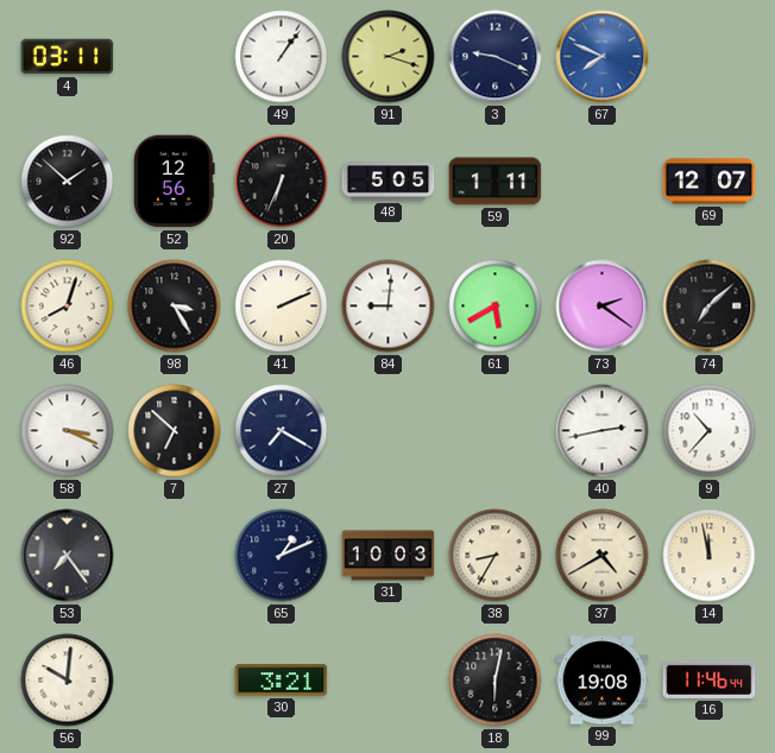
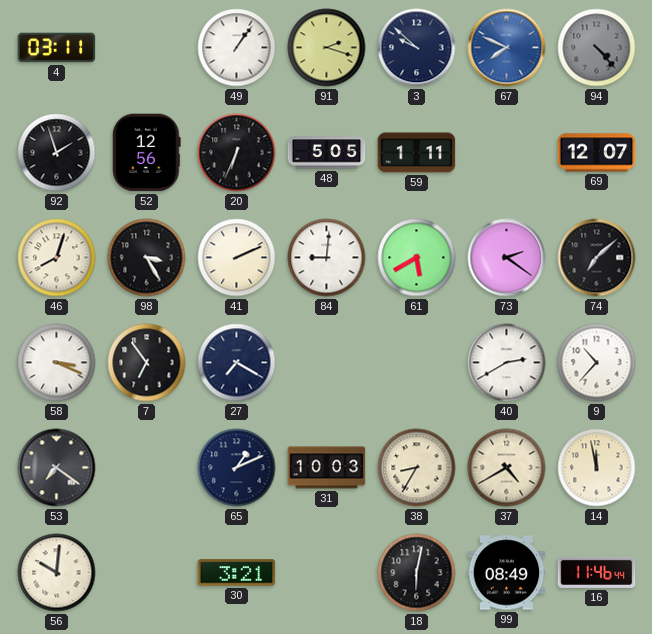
3: 9:19 -> 9:52
94: none -> 4:23
92: 1:52 -> 1:57
7: 6:52 -> 6:54
40: 2:43 -> 2:40
53: 7:24 -> 7:21
99: 19:08 -> 08:49
